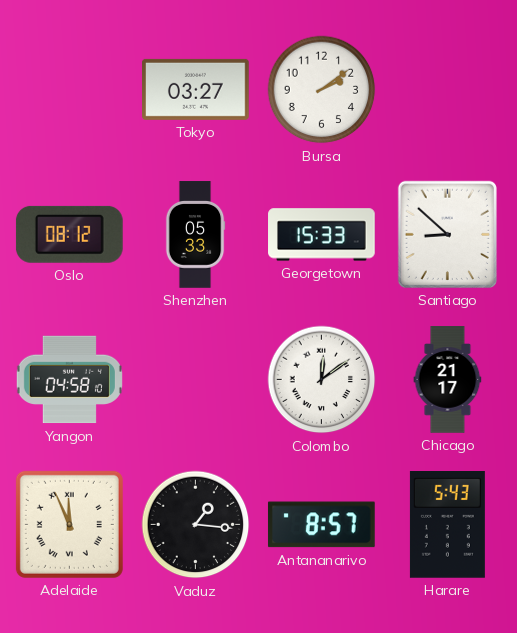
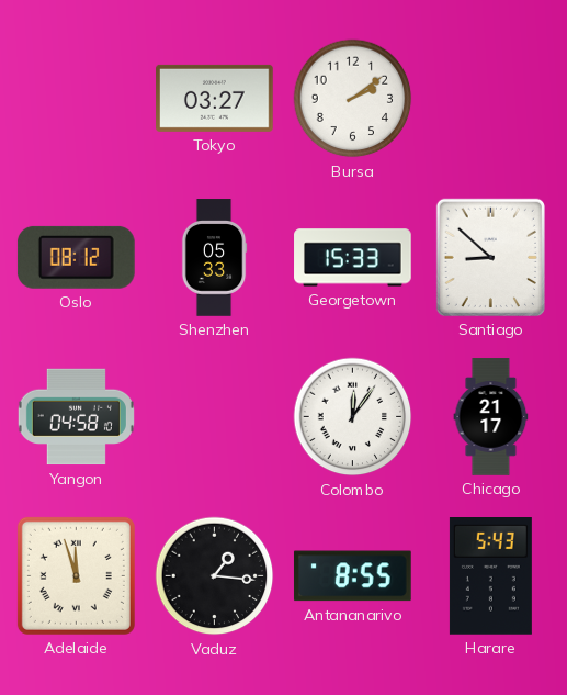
Colombo: 12:09 -> 12:06
Adelaide: 11:56 -> 11:57
Antananarivo: 8:57 -> 8:55
